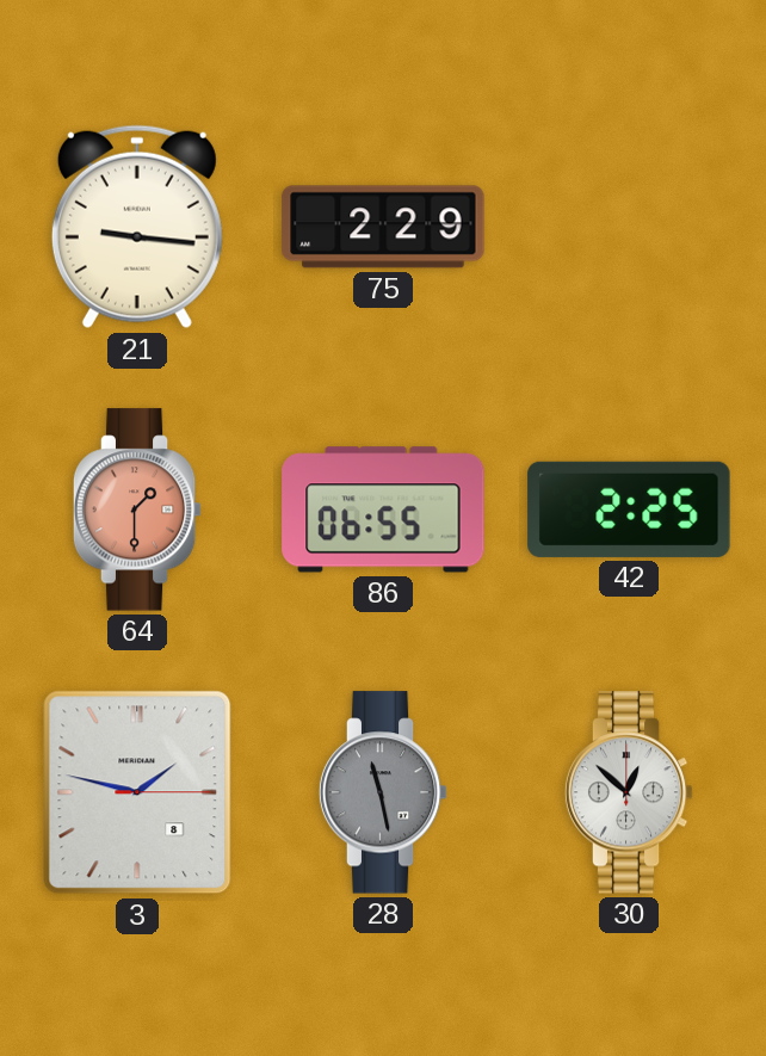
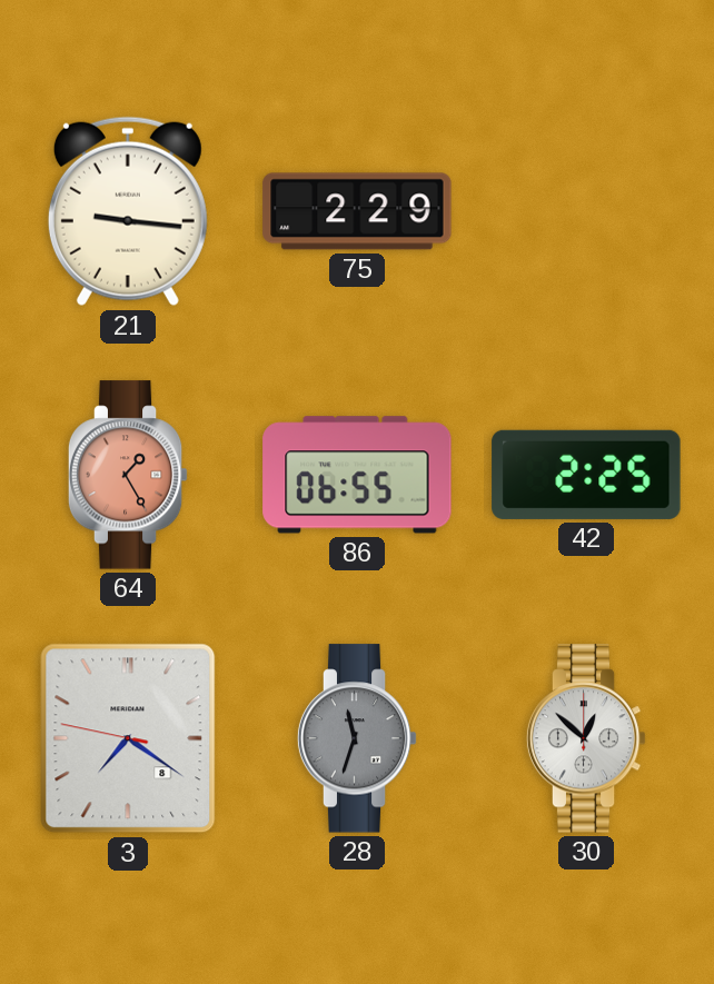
64: 1:30 -> 1:25
3: 1:47 -> 7:20
28: 11:28 -> 11:33
